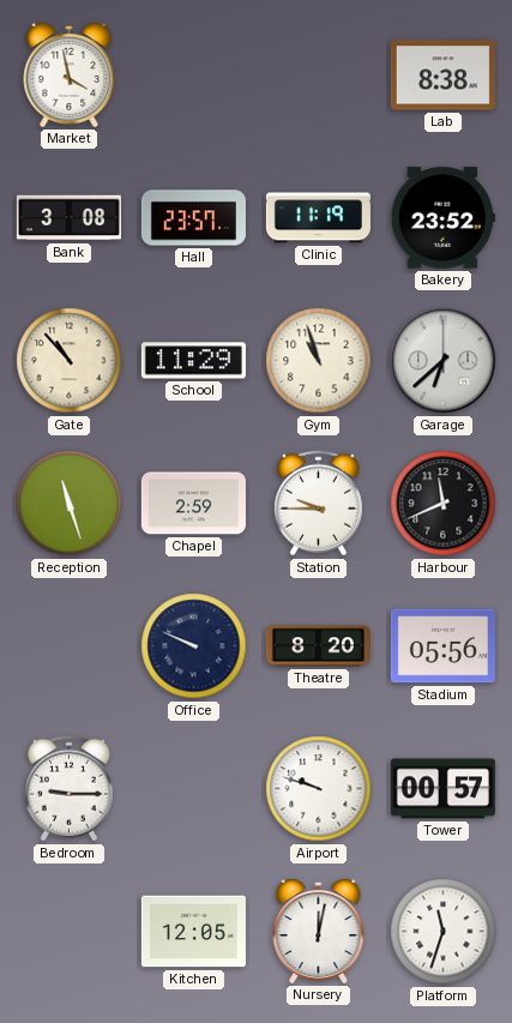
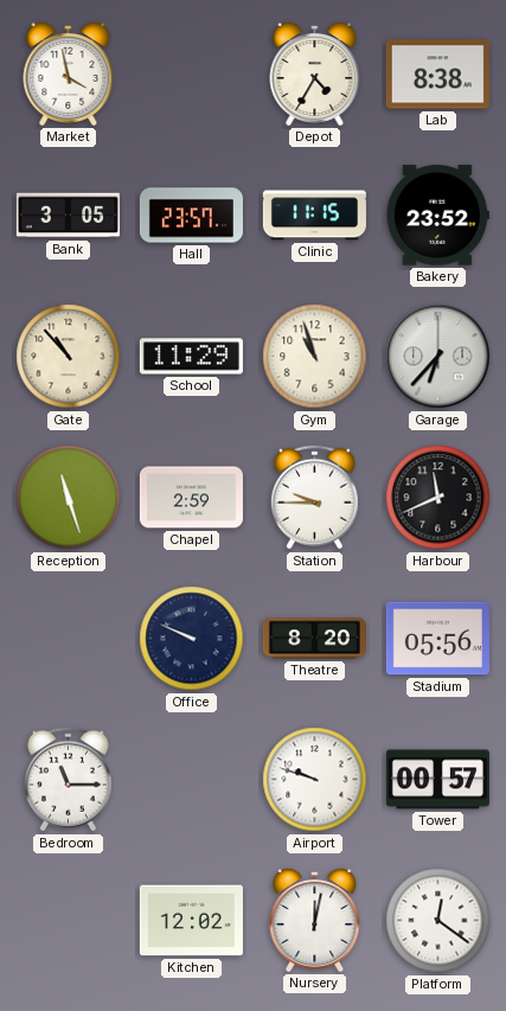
Depot: none -> 4:35
Bank: 3:08 -> 3:05
Clinic: 11:19 -> 11:15
Garage: 6:38 -> 6:37
Bedroom: 9:15 -> 11:15
Kitchen: 12:05 -> 12:02
Platform: 11:33 -> 12:21
